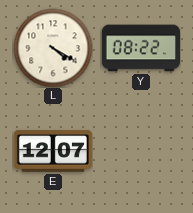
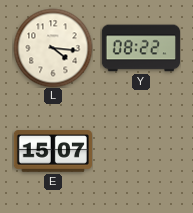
L: 4:20 -> 4:16
E: 12:07 -> 15:07
